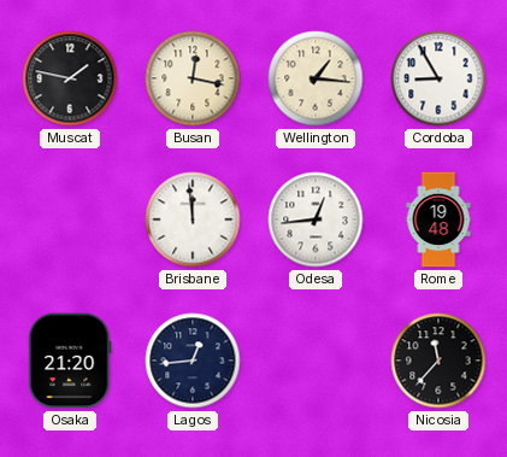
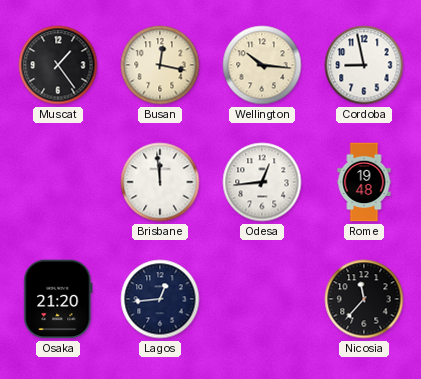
Muscat: 1:47 -> 1:24
Wellington: 1:16 -> 10:16
Cordoba: 8:55 -> 8:58
